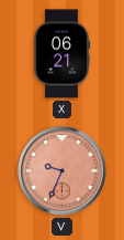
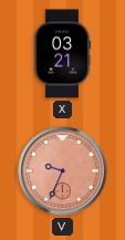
X: 06:21 -> 03:21
